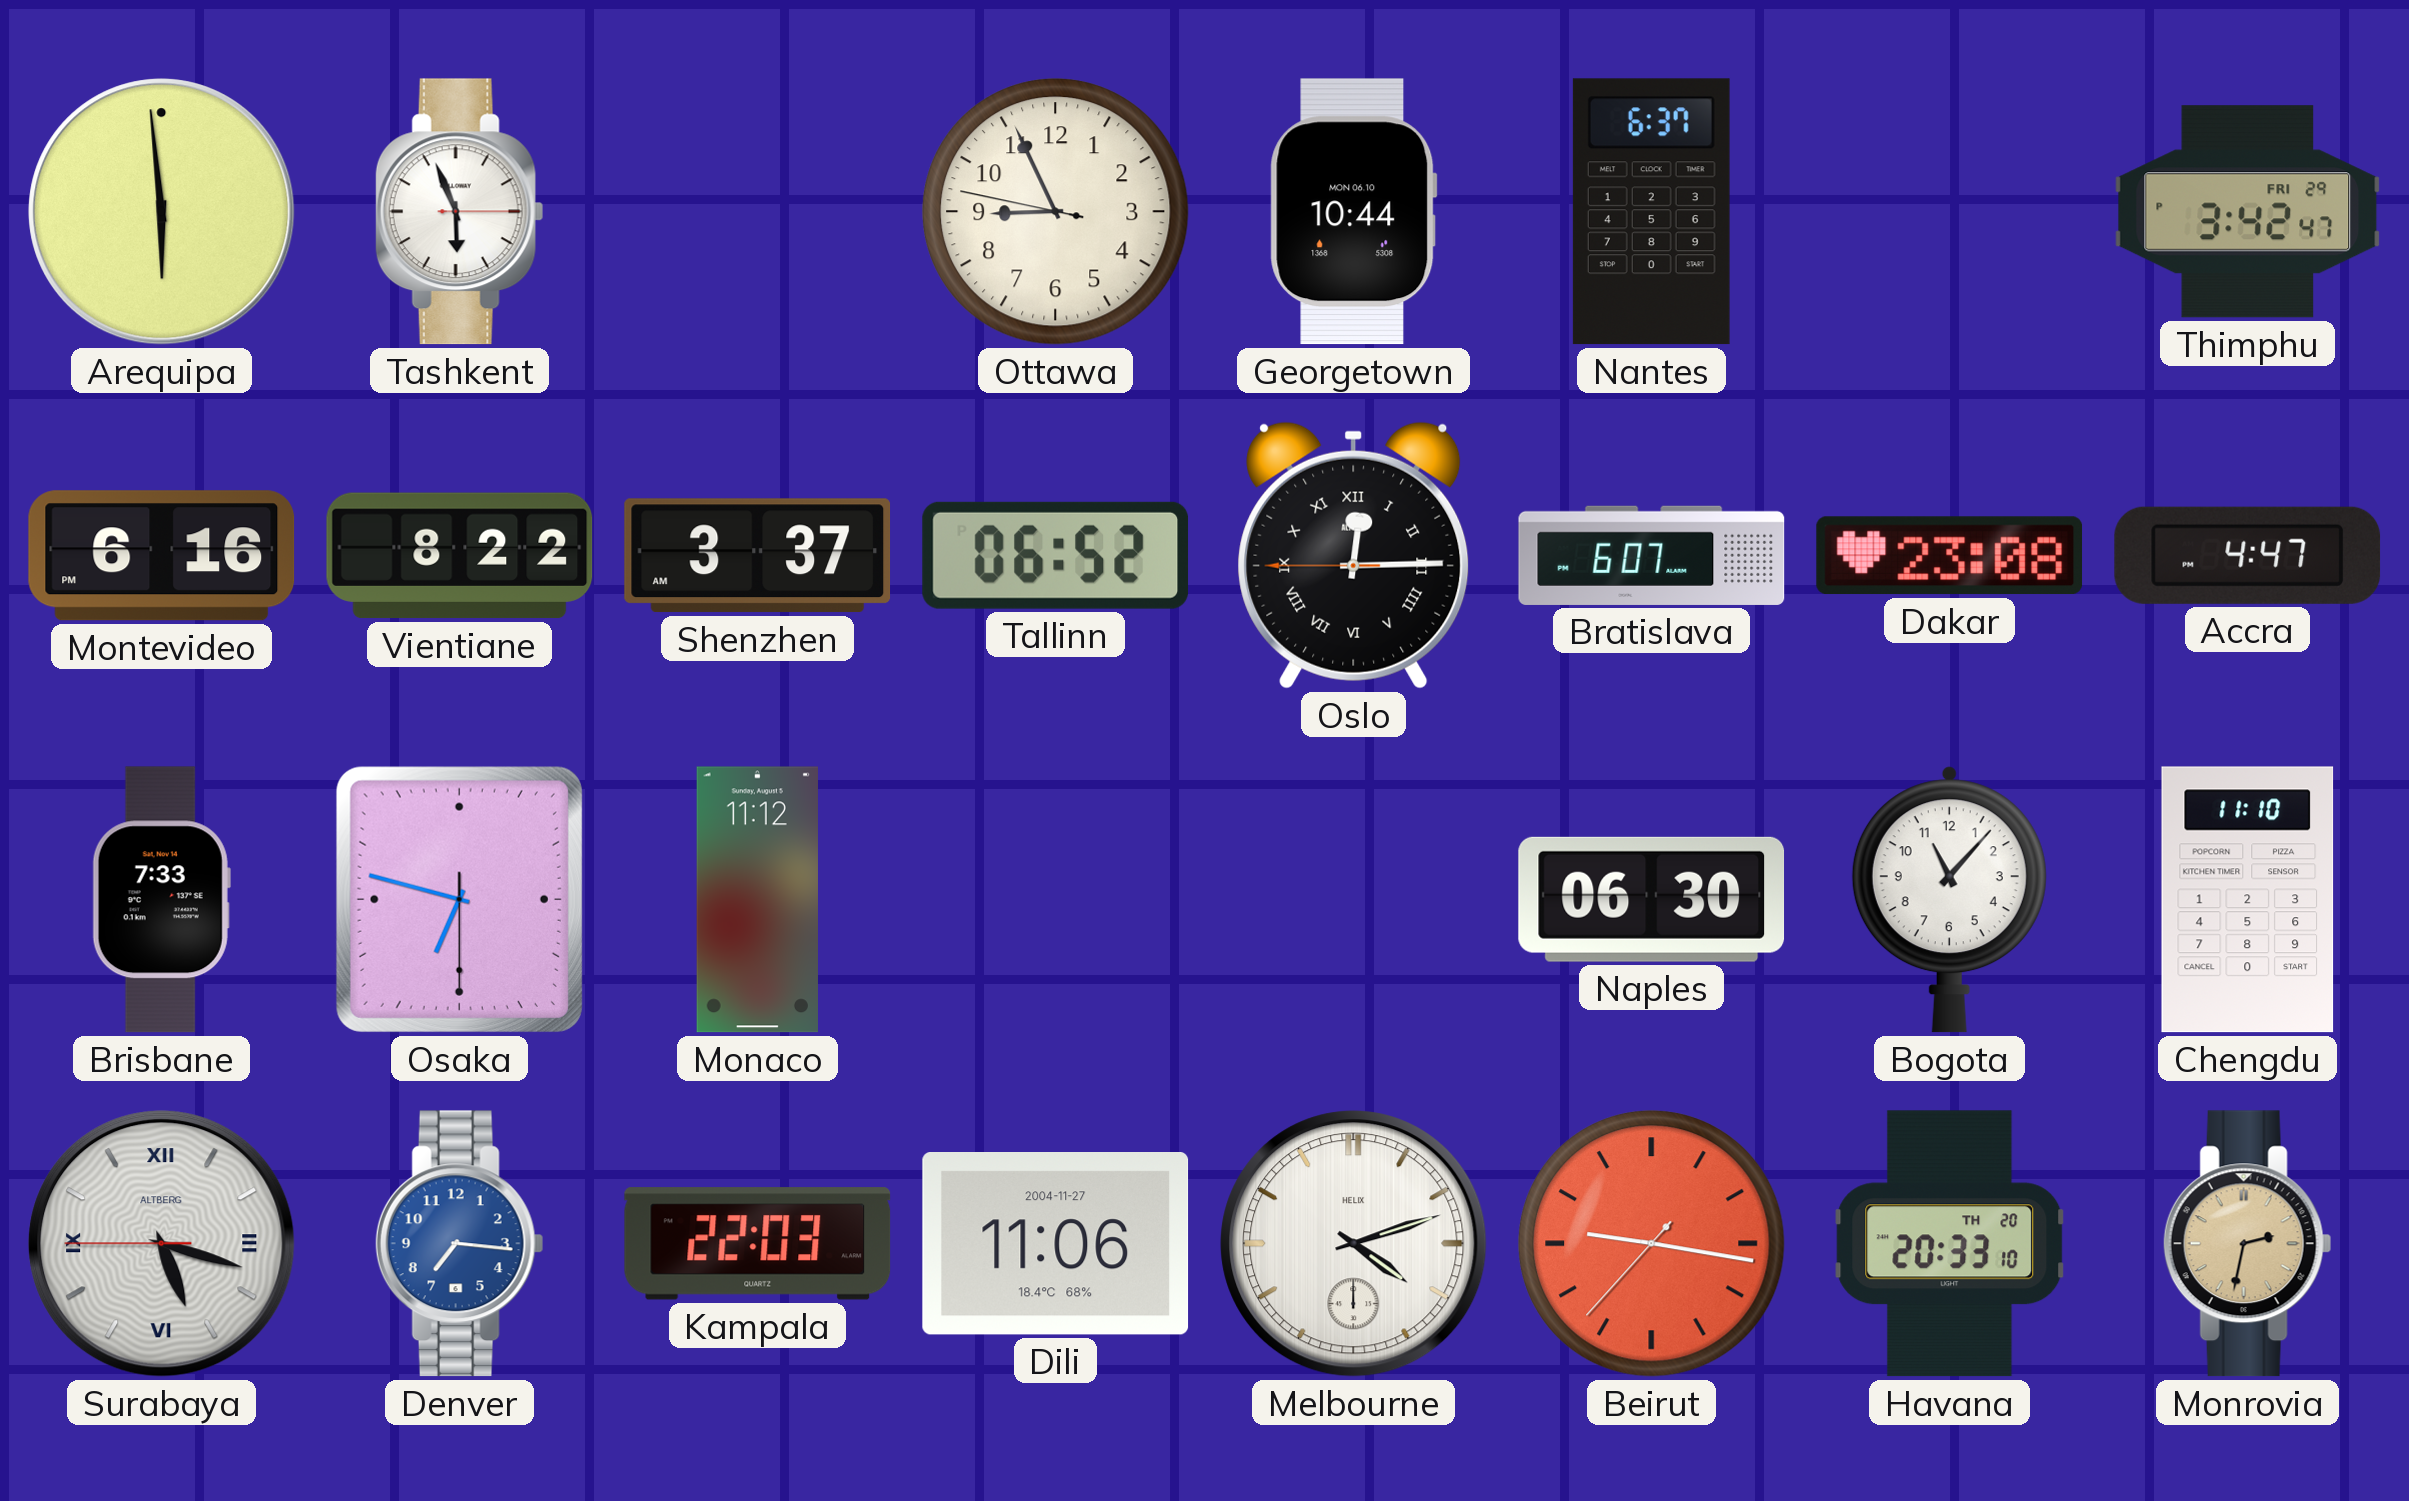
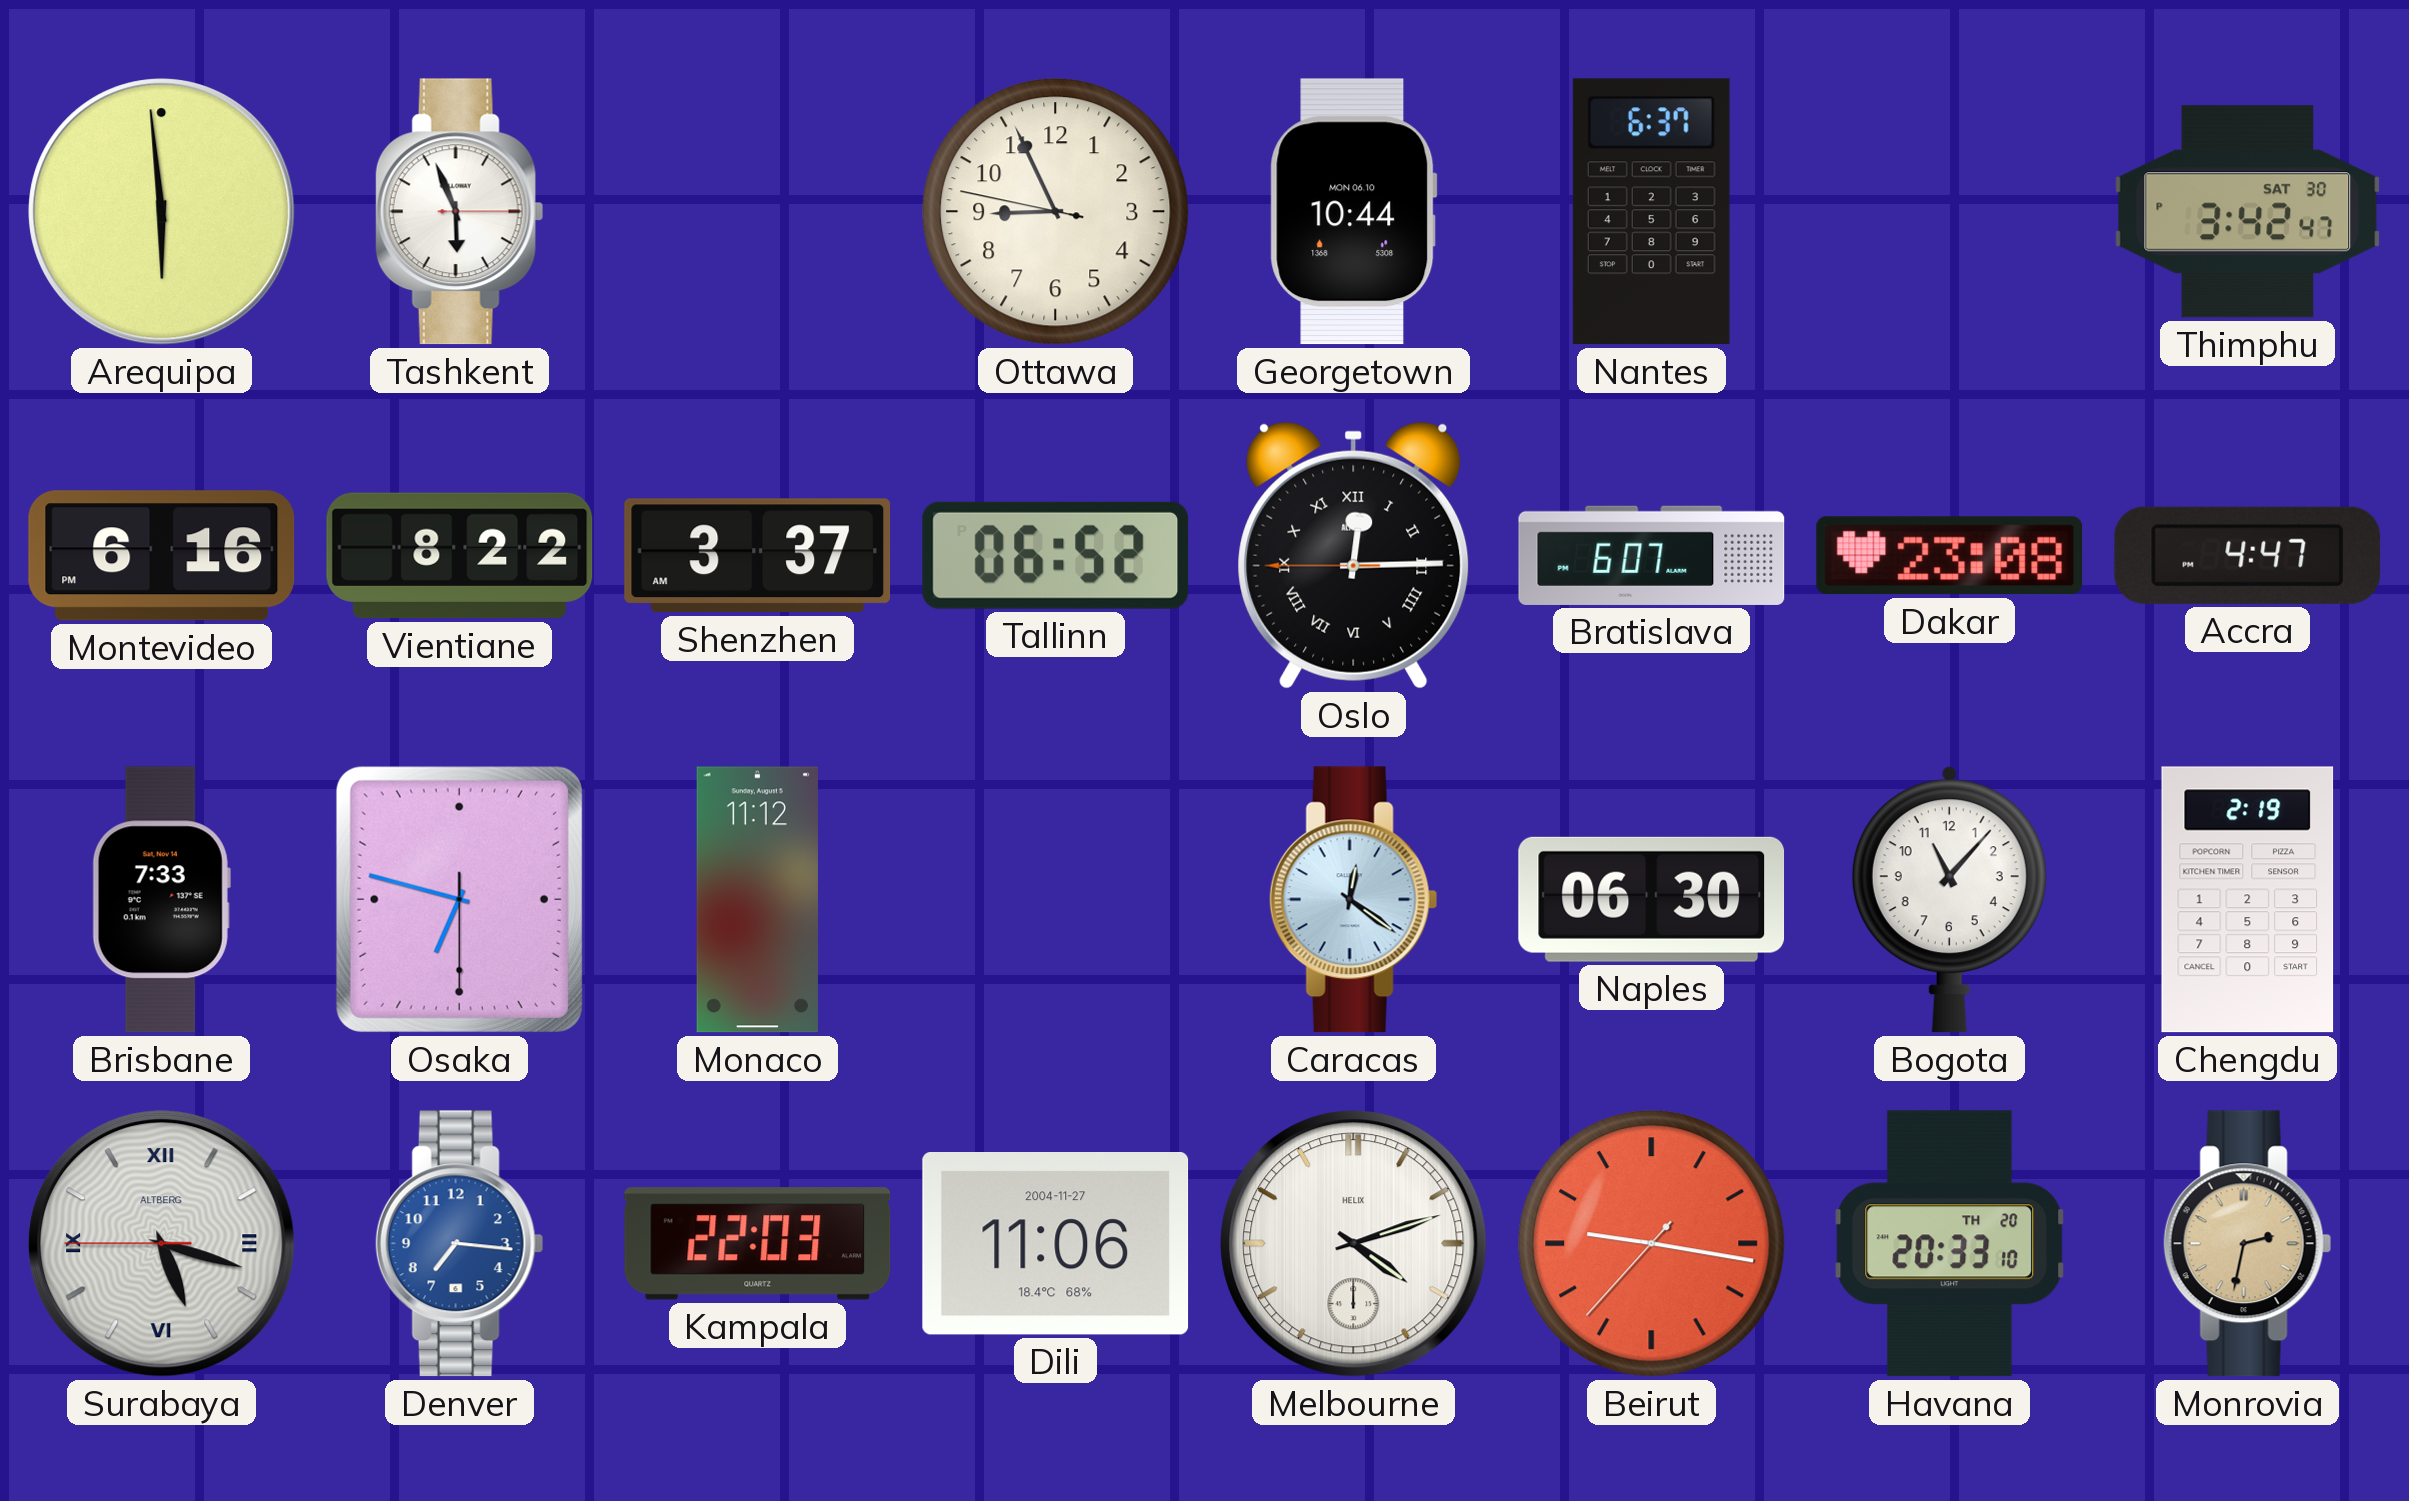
Thimphu date: FRI 29 -> SAT 30
Caracas: none -> 12:21
Chengdu: 11:10 -> 2:19
